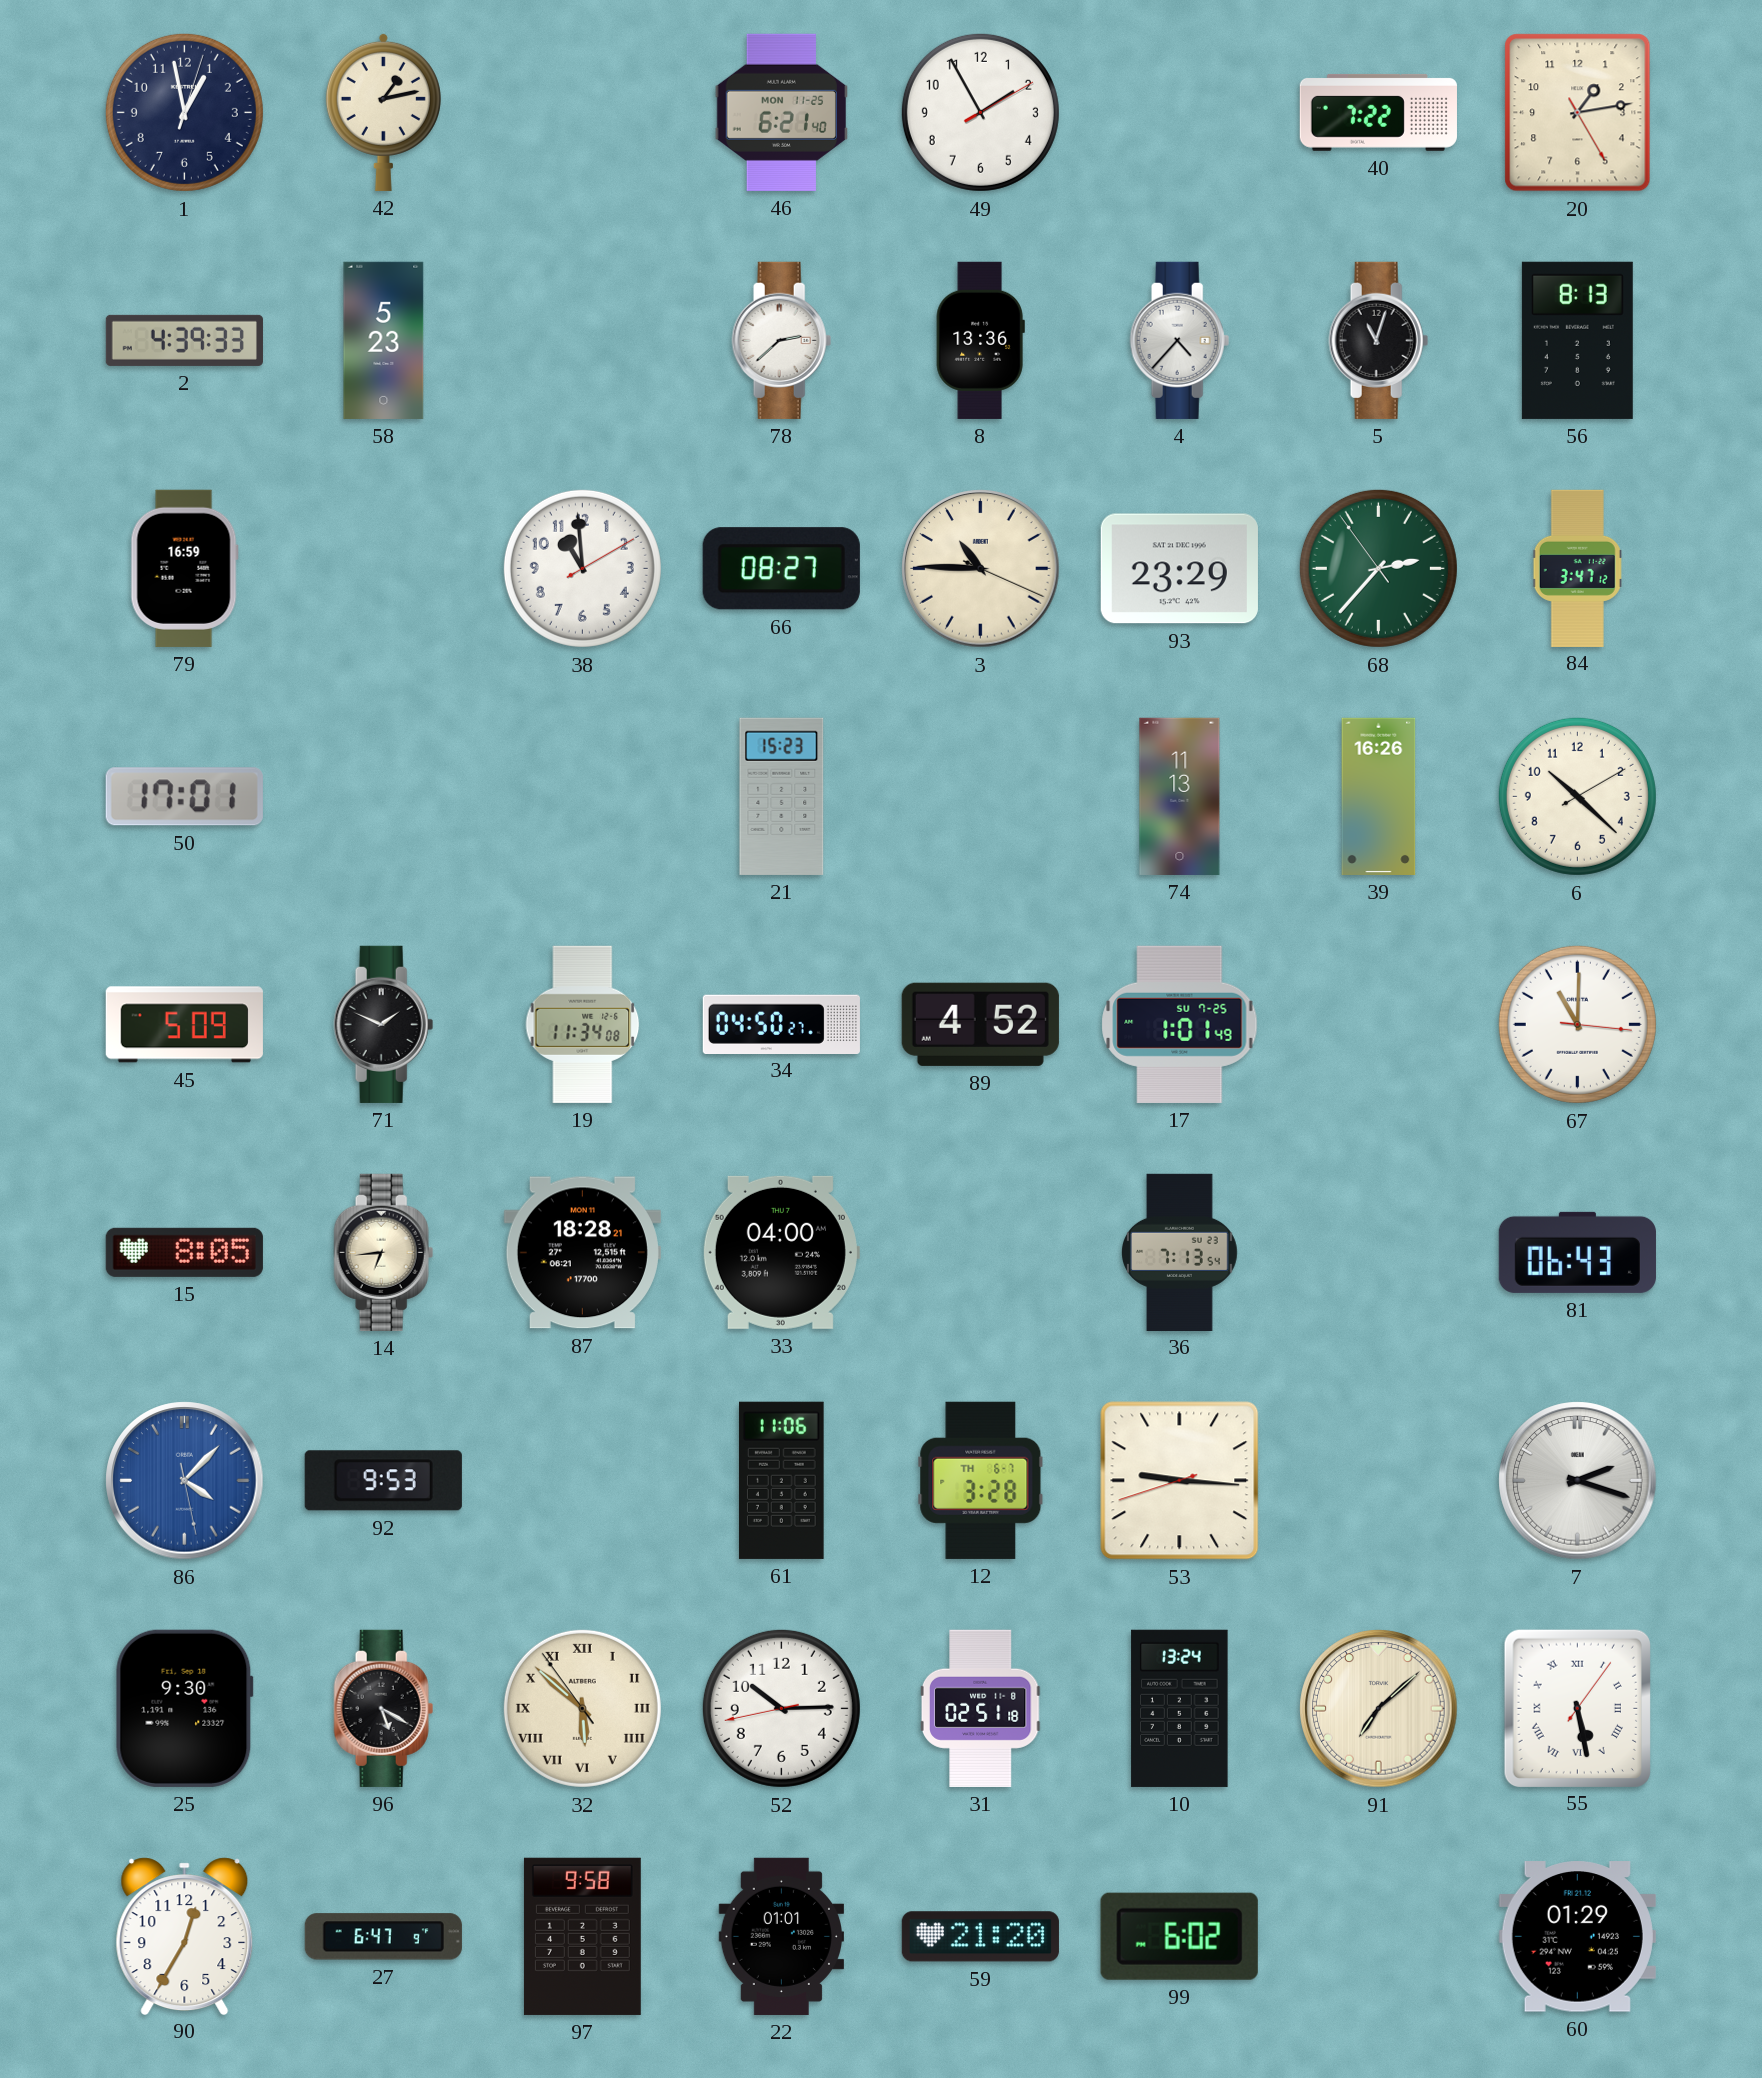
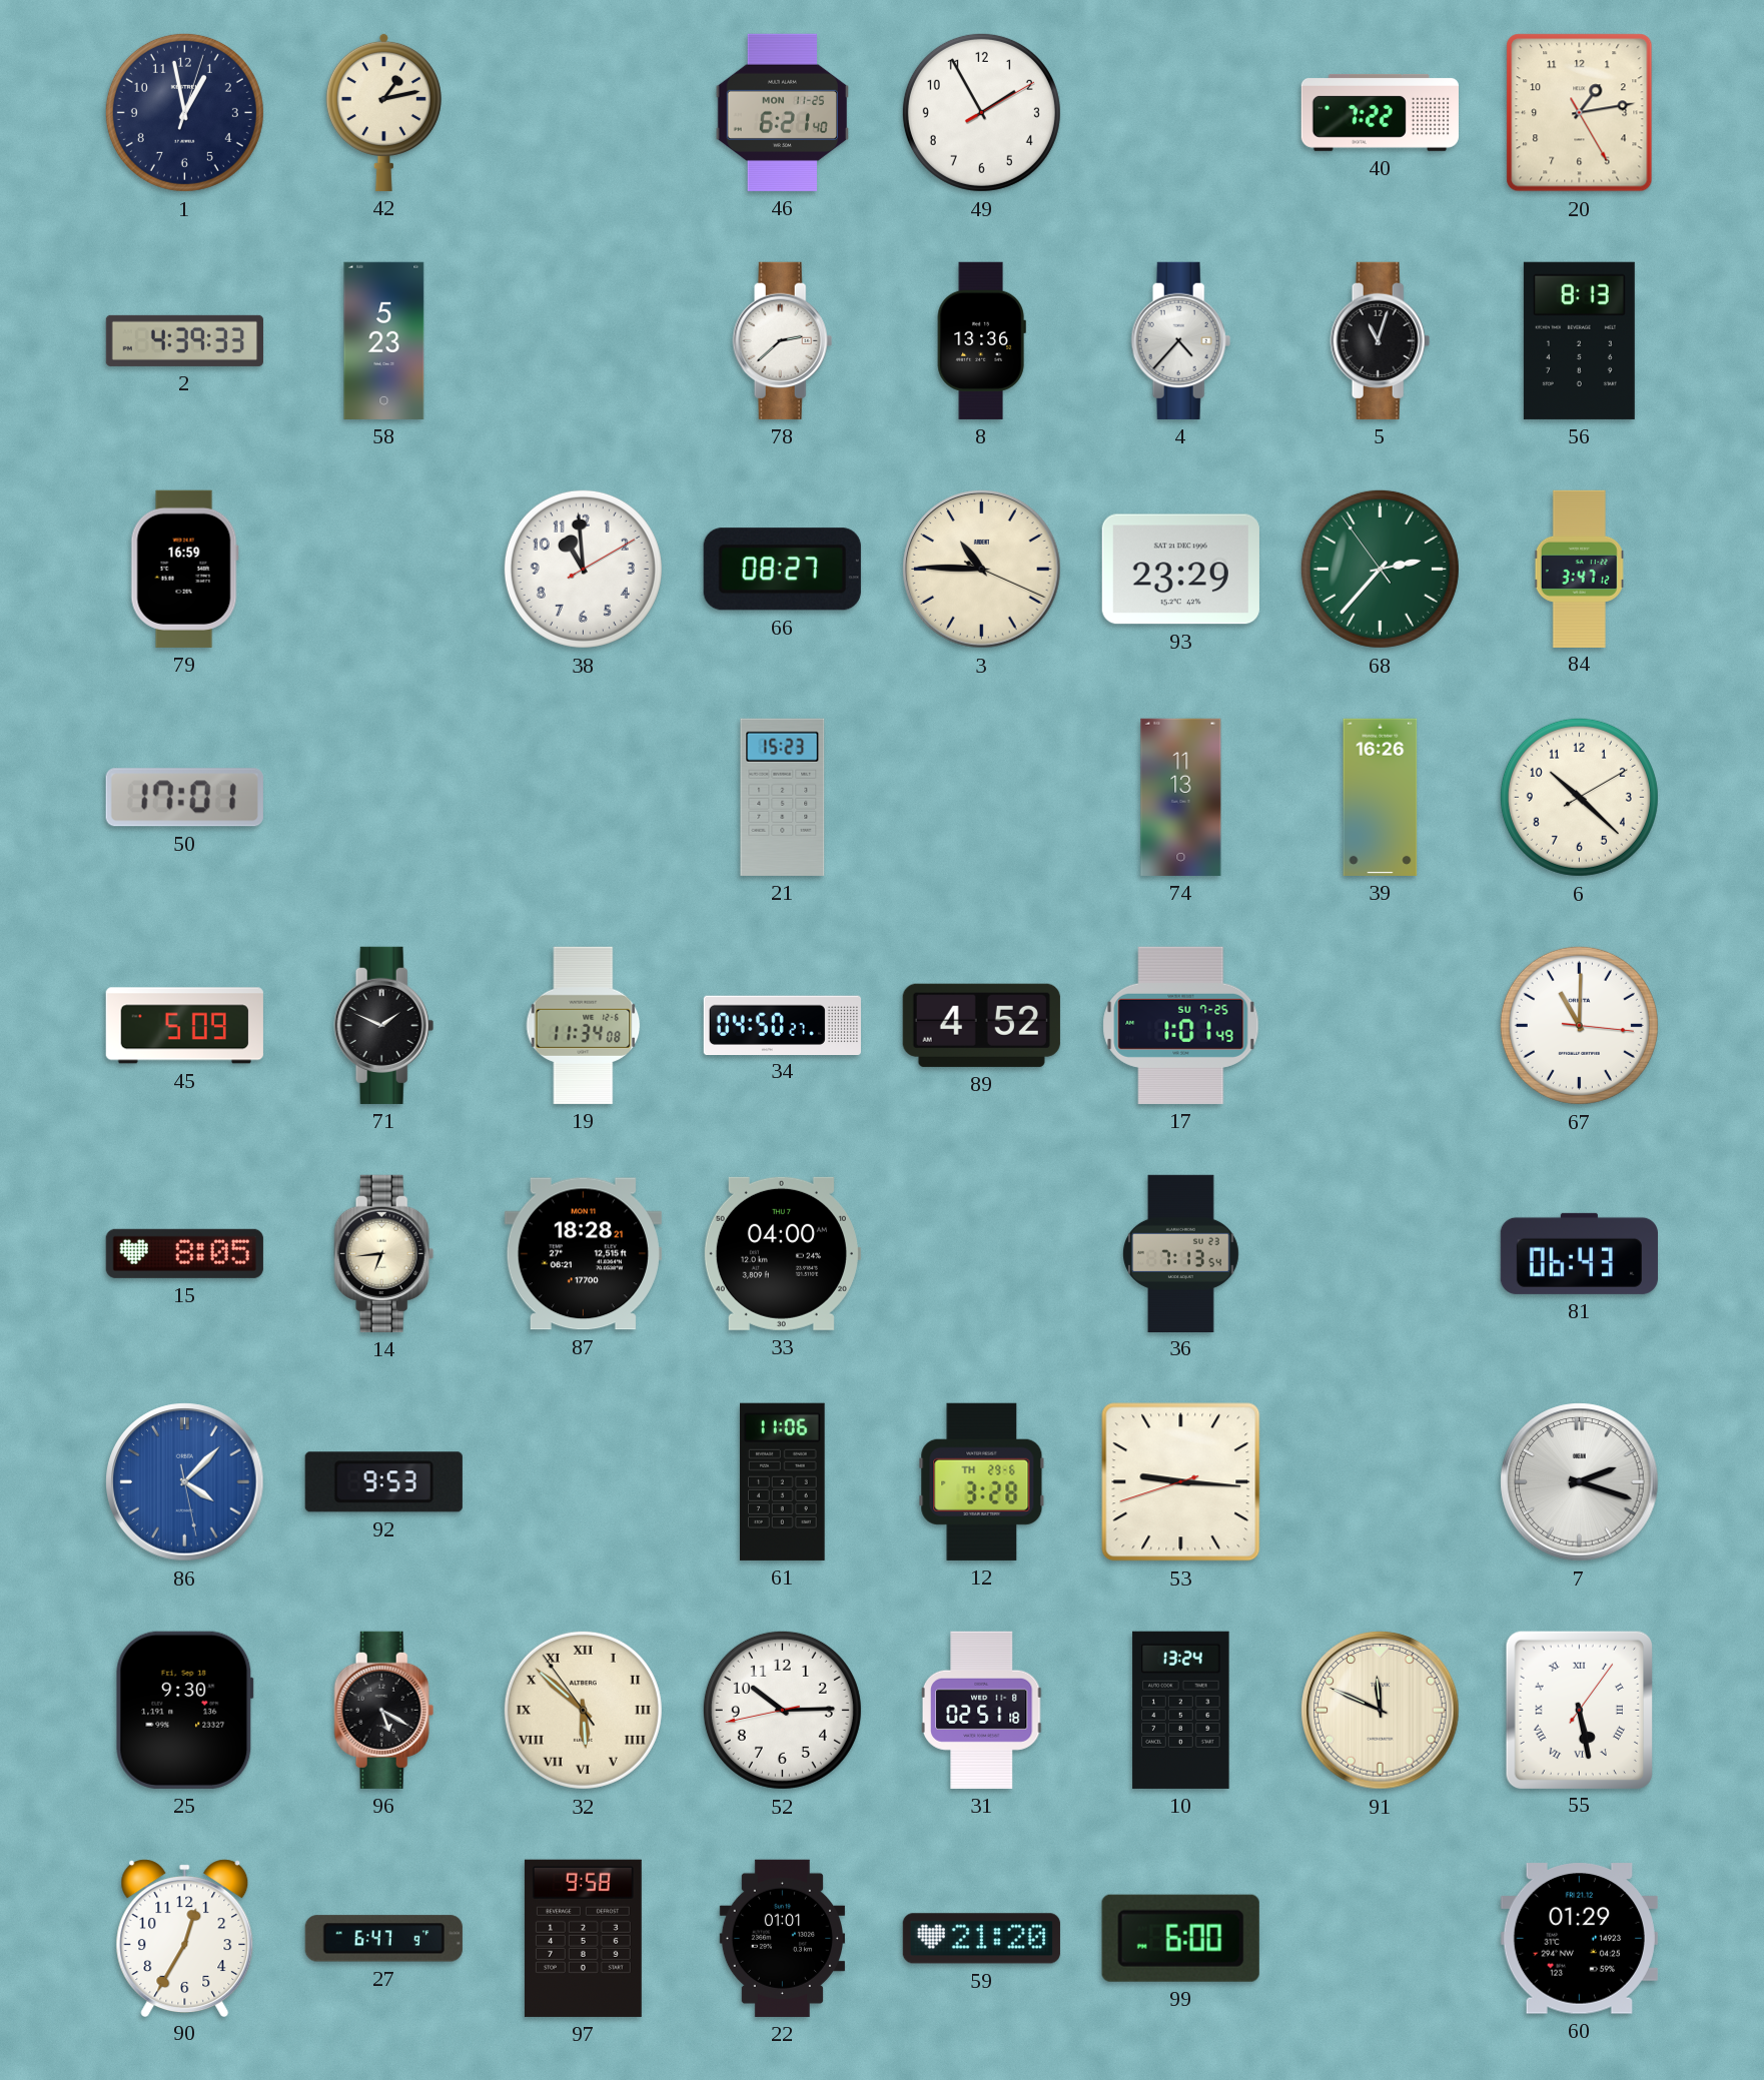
12 date: TH 6-7 -> TH 29-6
91: 7:08 -> 11:49
99: 6:02 -> 6:00
